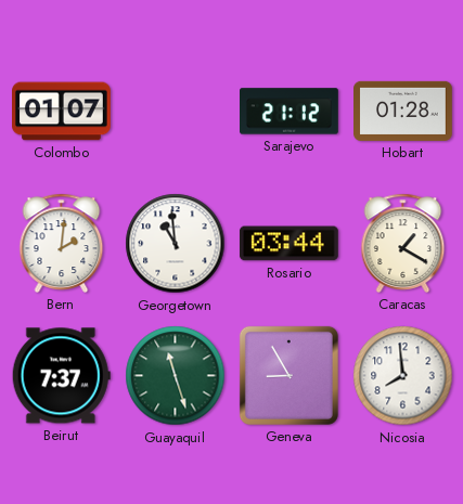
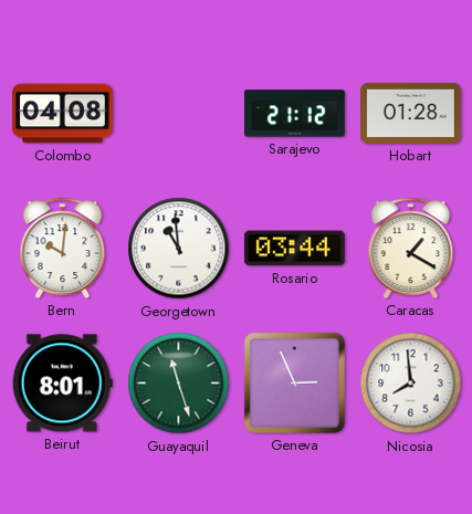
Colombo: 01:07 -> 04:08
Bern: 2:01 -> 10:01
Beirut: 7:37 -> 8:01
Geneva: 8:55 -> 2:56
